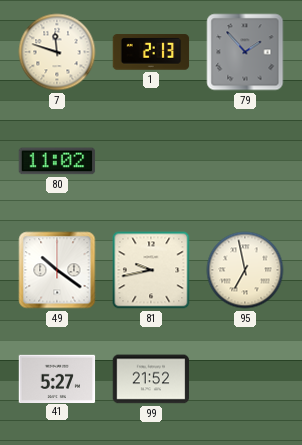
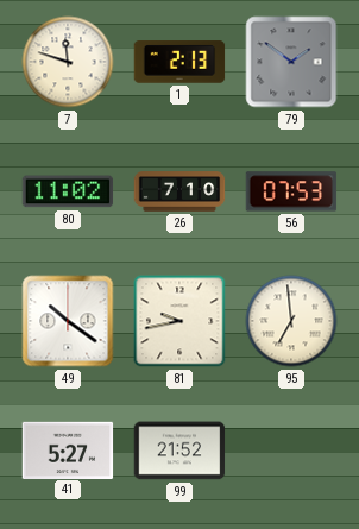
79: 1:53 -> 1:51
26: none -> 7:10
56: none -> 07:53
95: 6:58 -> 6:59
